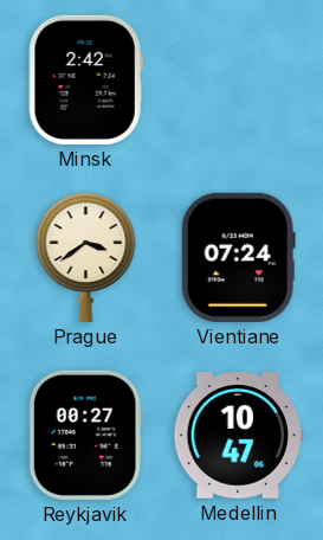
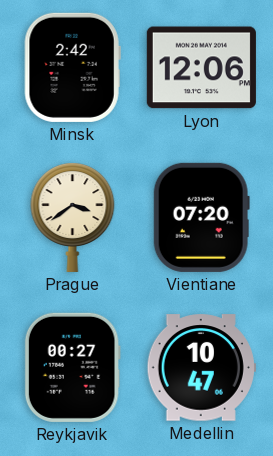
Lyon: none -> 12:06
Vientiane: 07:24 -> 07:20
